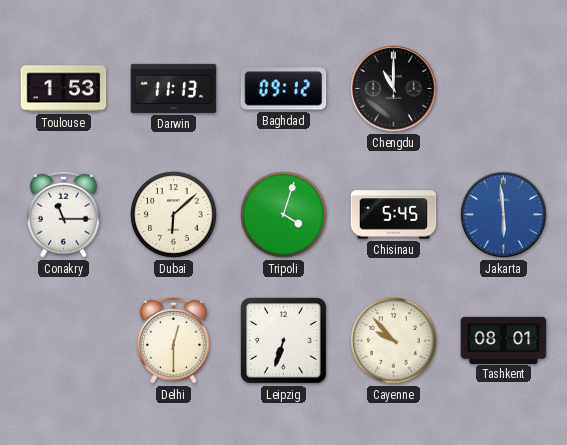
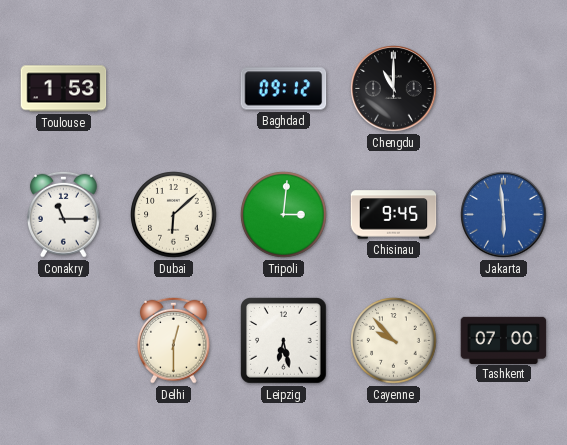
Darwin: 11:13 -> none
Tripoli: 4:03 -> 3:01
Chisinau: 5:45 -> 9:45
Leipzig: 6:33 -> 6:28
Tashkent: 08:01 -> 07:00
